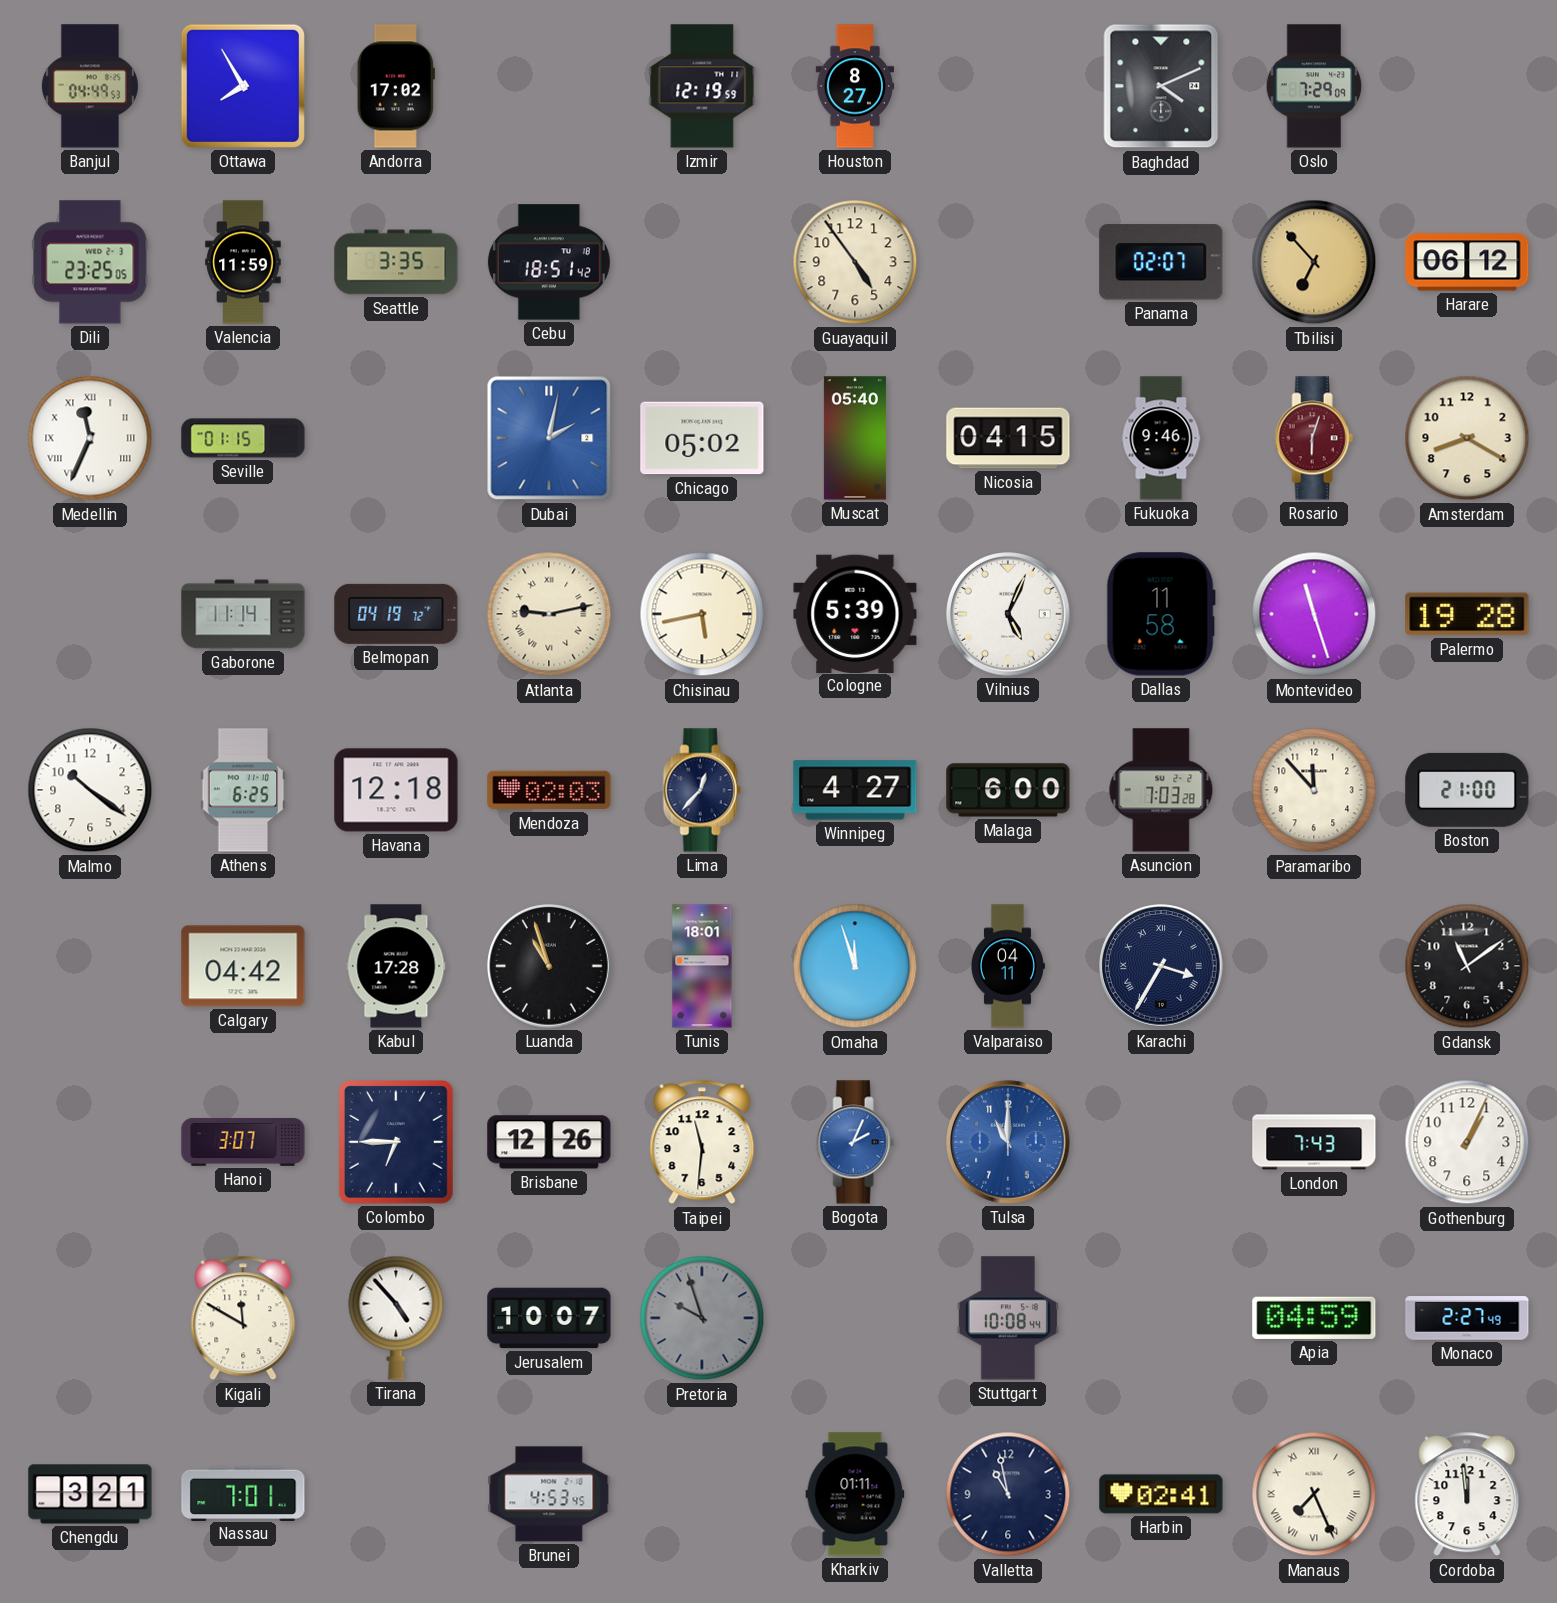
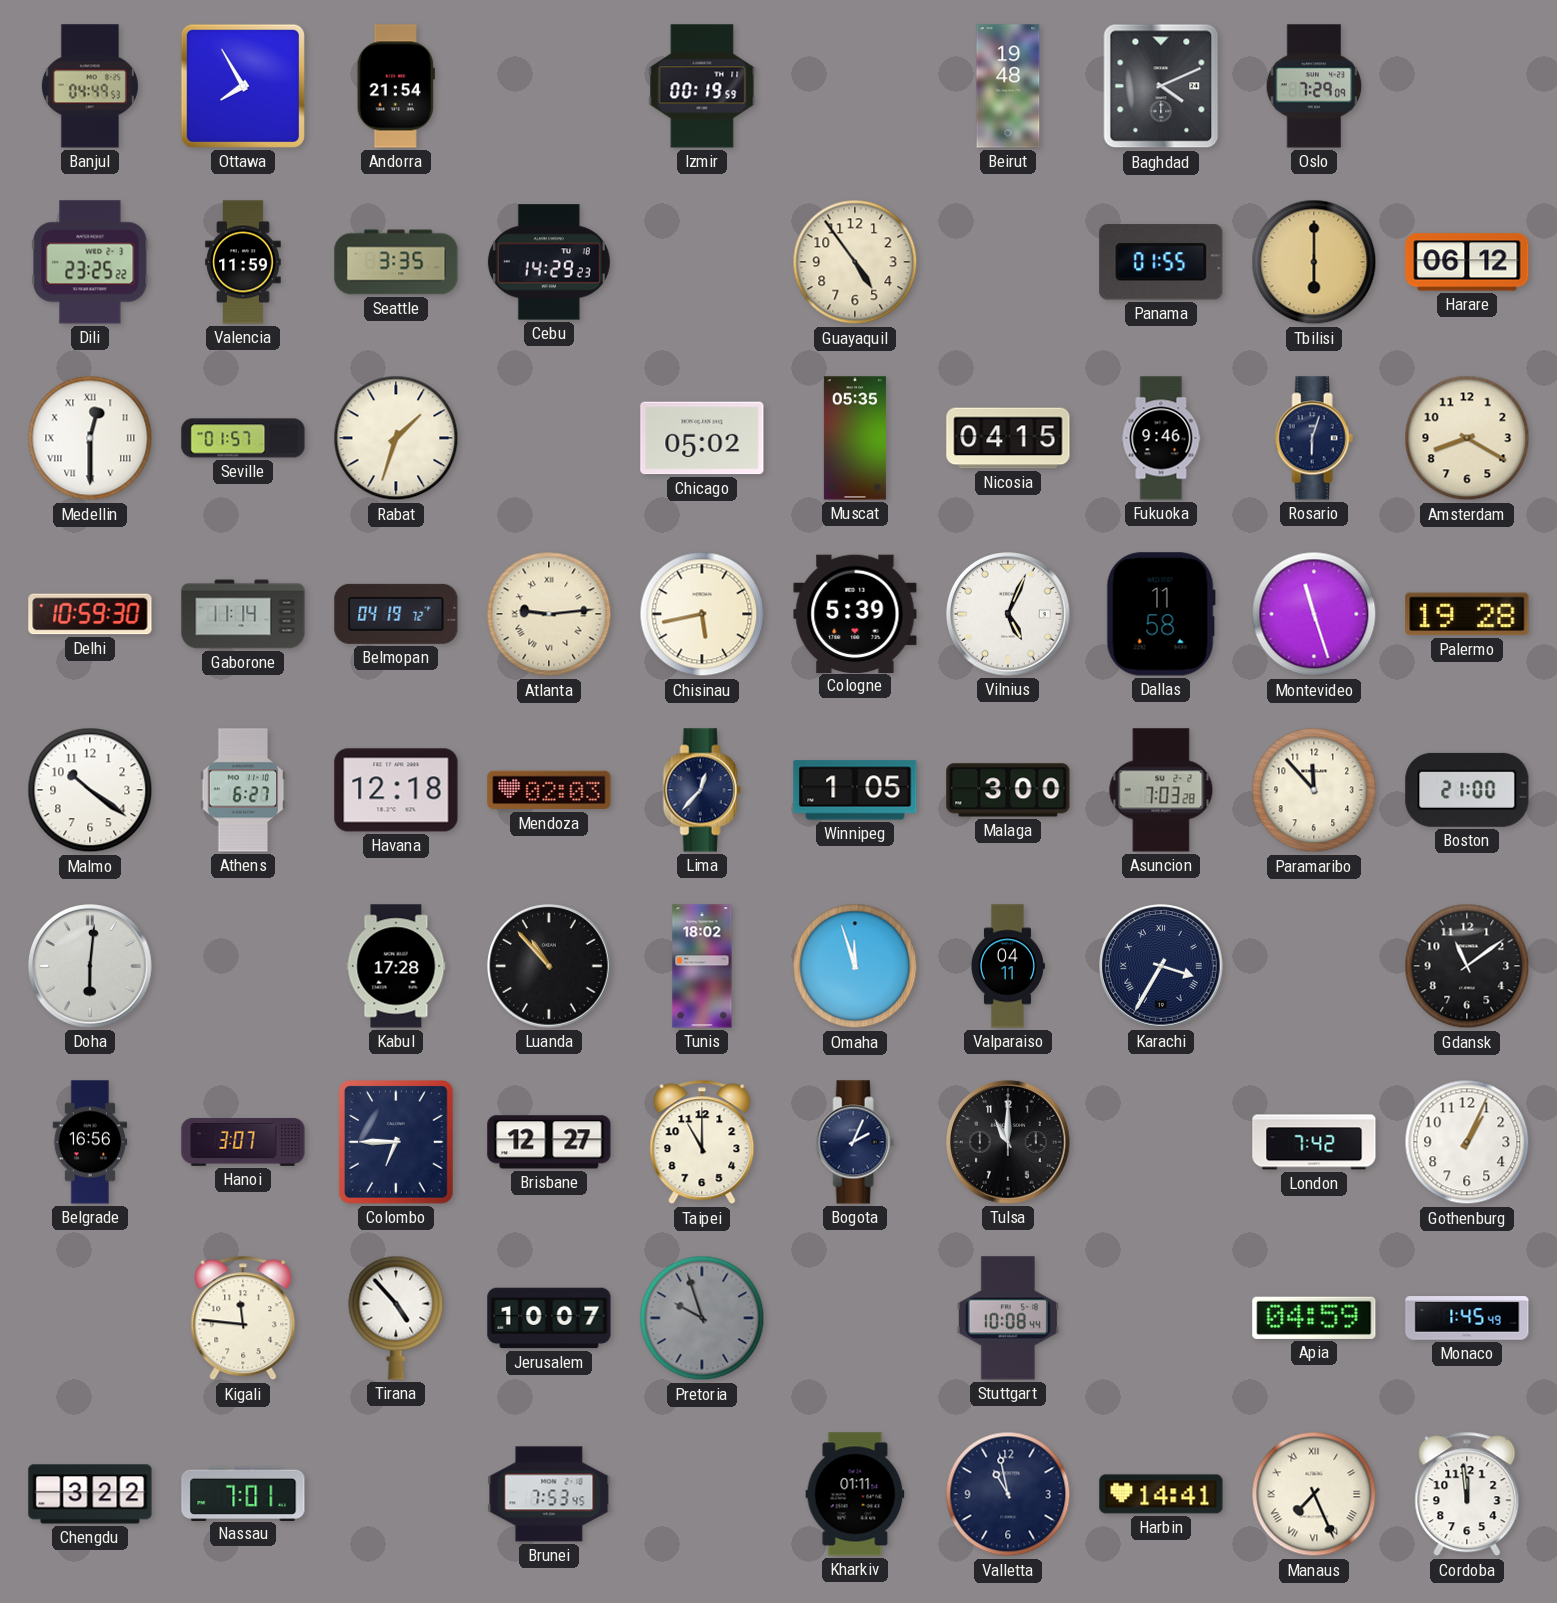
Andorra: 17:02 -> 21:54
Izmir: 12:19 -> 00:19
Houston: 8:27 -> none
Beirut: none -> 19:48
Dili: 23:25:05 -> 23:25:22
Cebu: 18:51 -> 14:29
Panama: 02:07 -> 01:55
Tbilisi: 6:53 -> 6:00
Medellin: 11:34 -> 12:30
Seville: 01:15 -> 01:57
Rabat: none -> 1:33
Dubai: 2:02 -> none
Muscat: 05:40 -> 05:35
Rosario dial: burgundy -> navy
Delhi: none -> 10:59
Atlanta: 9:13 -> 9:14
Athens: 6:25 -> 6:27
Winnipeg: 4:27 -> 1:05
Malaga: 6:00 -> 3:00
Doha: none -> 6:01
Calgary: 04:42 -> none
Luanda: 10:57 -> 10:53
Tunis: 18:01 -> 18:02
Belgrade: none -> 16:56
Brisbane: 12:26 -> 12:27
Taipei: 11:31 -> 11:00
Bogota dial: blue -> navy
Tulsa dial: blue -> black
London: 7:43 -> 7:42
Kigali: 11:50 -> 11:46
Monaco: 2:27 -> 1:45
Chengdu: 3:21 -> 3:22
Brunei: 4:53 -> 7:53
Harbin: 02:41 -> 14:41
